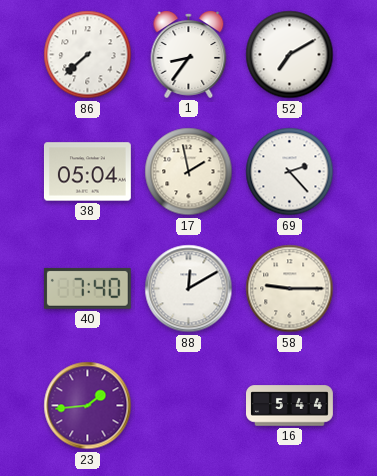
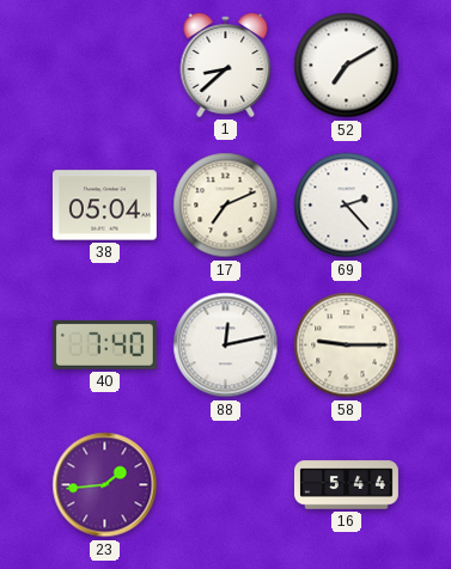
86: 7:38 -> none
1: 8:36 -> 8:38
17: 1:58 -> 7:11
88: 12:10 -> 12:13
